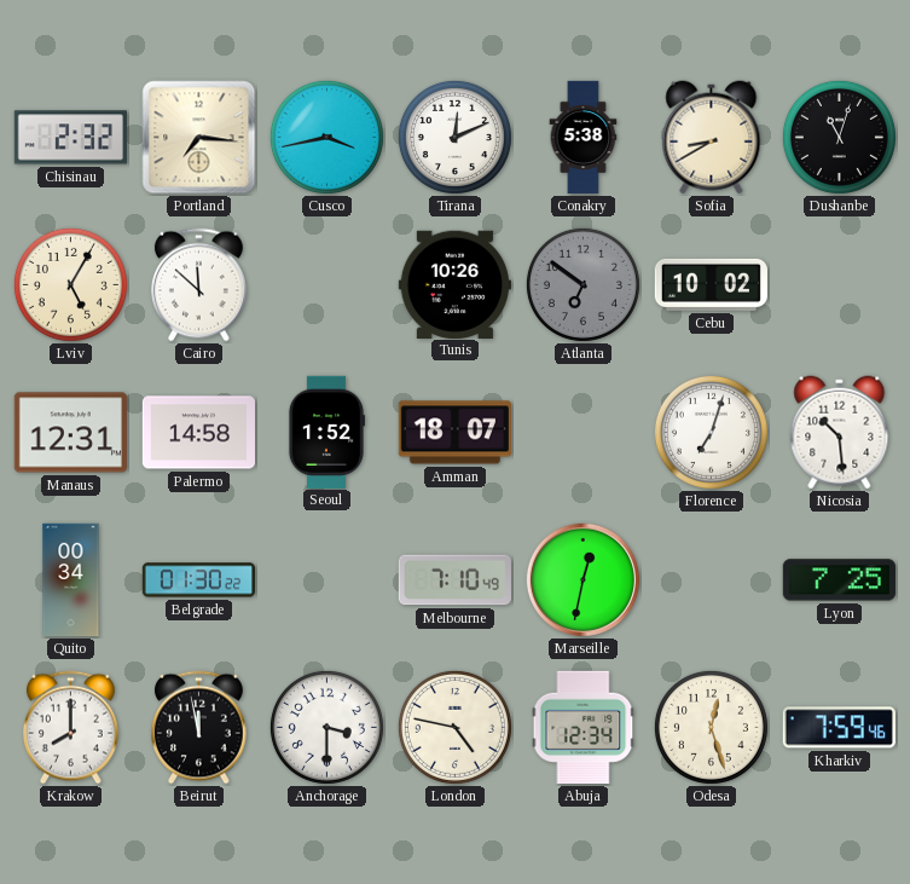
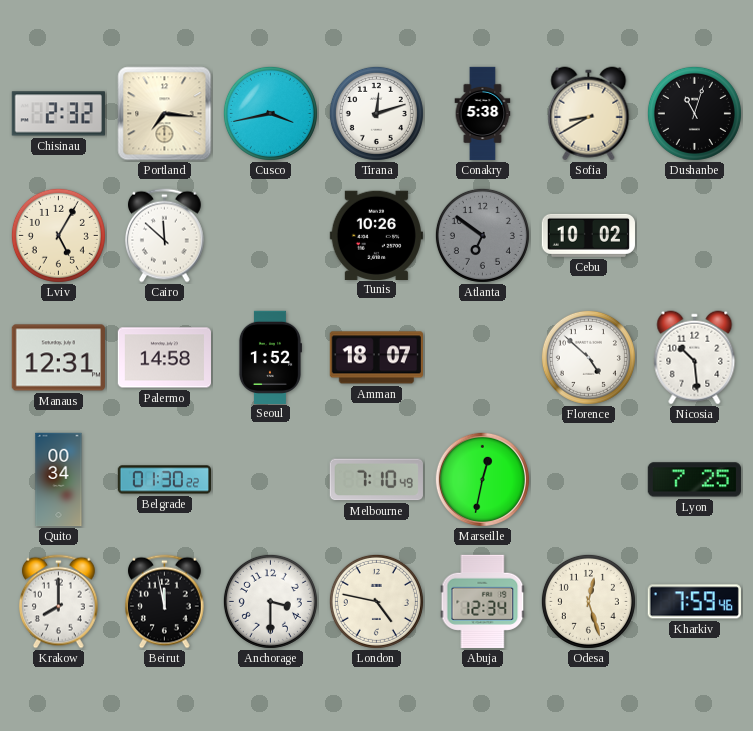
Tirana: 12:11 -> 12:12
Florence: 7:03 -> 4:52
